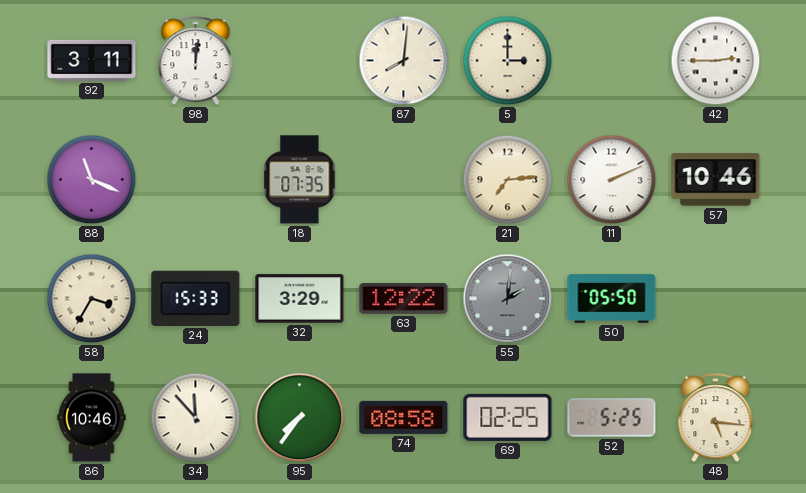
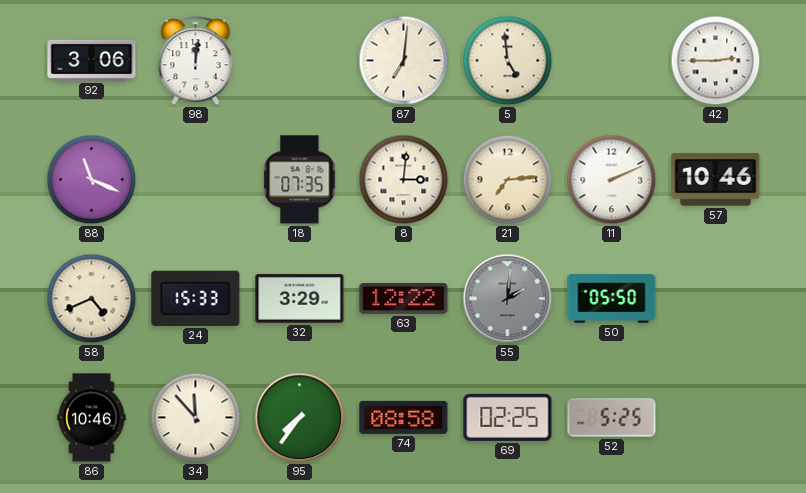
92: 3:11 -> 3:06
87: 8:01 -> 7:01
5: 3:00 -> 4:59
8: none -> 3:01
58: 3:35 -> 4:41
48: 5:16 -> none
